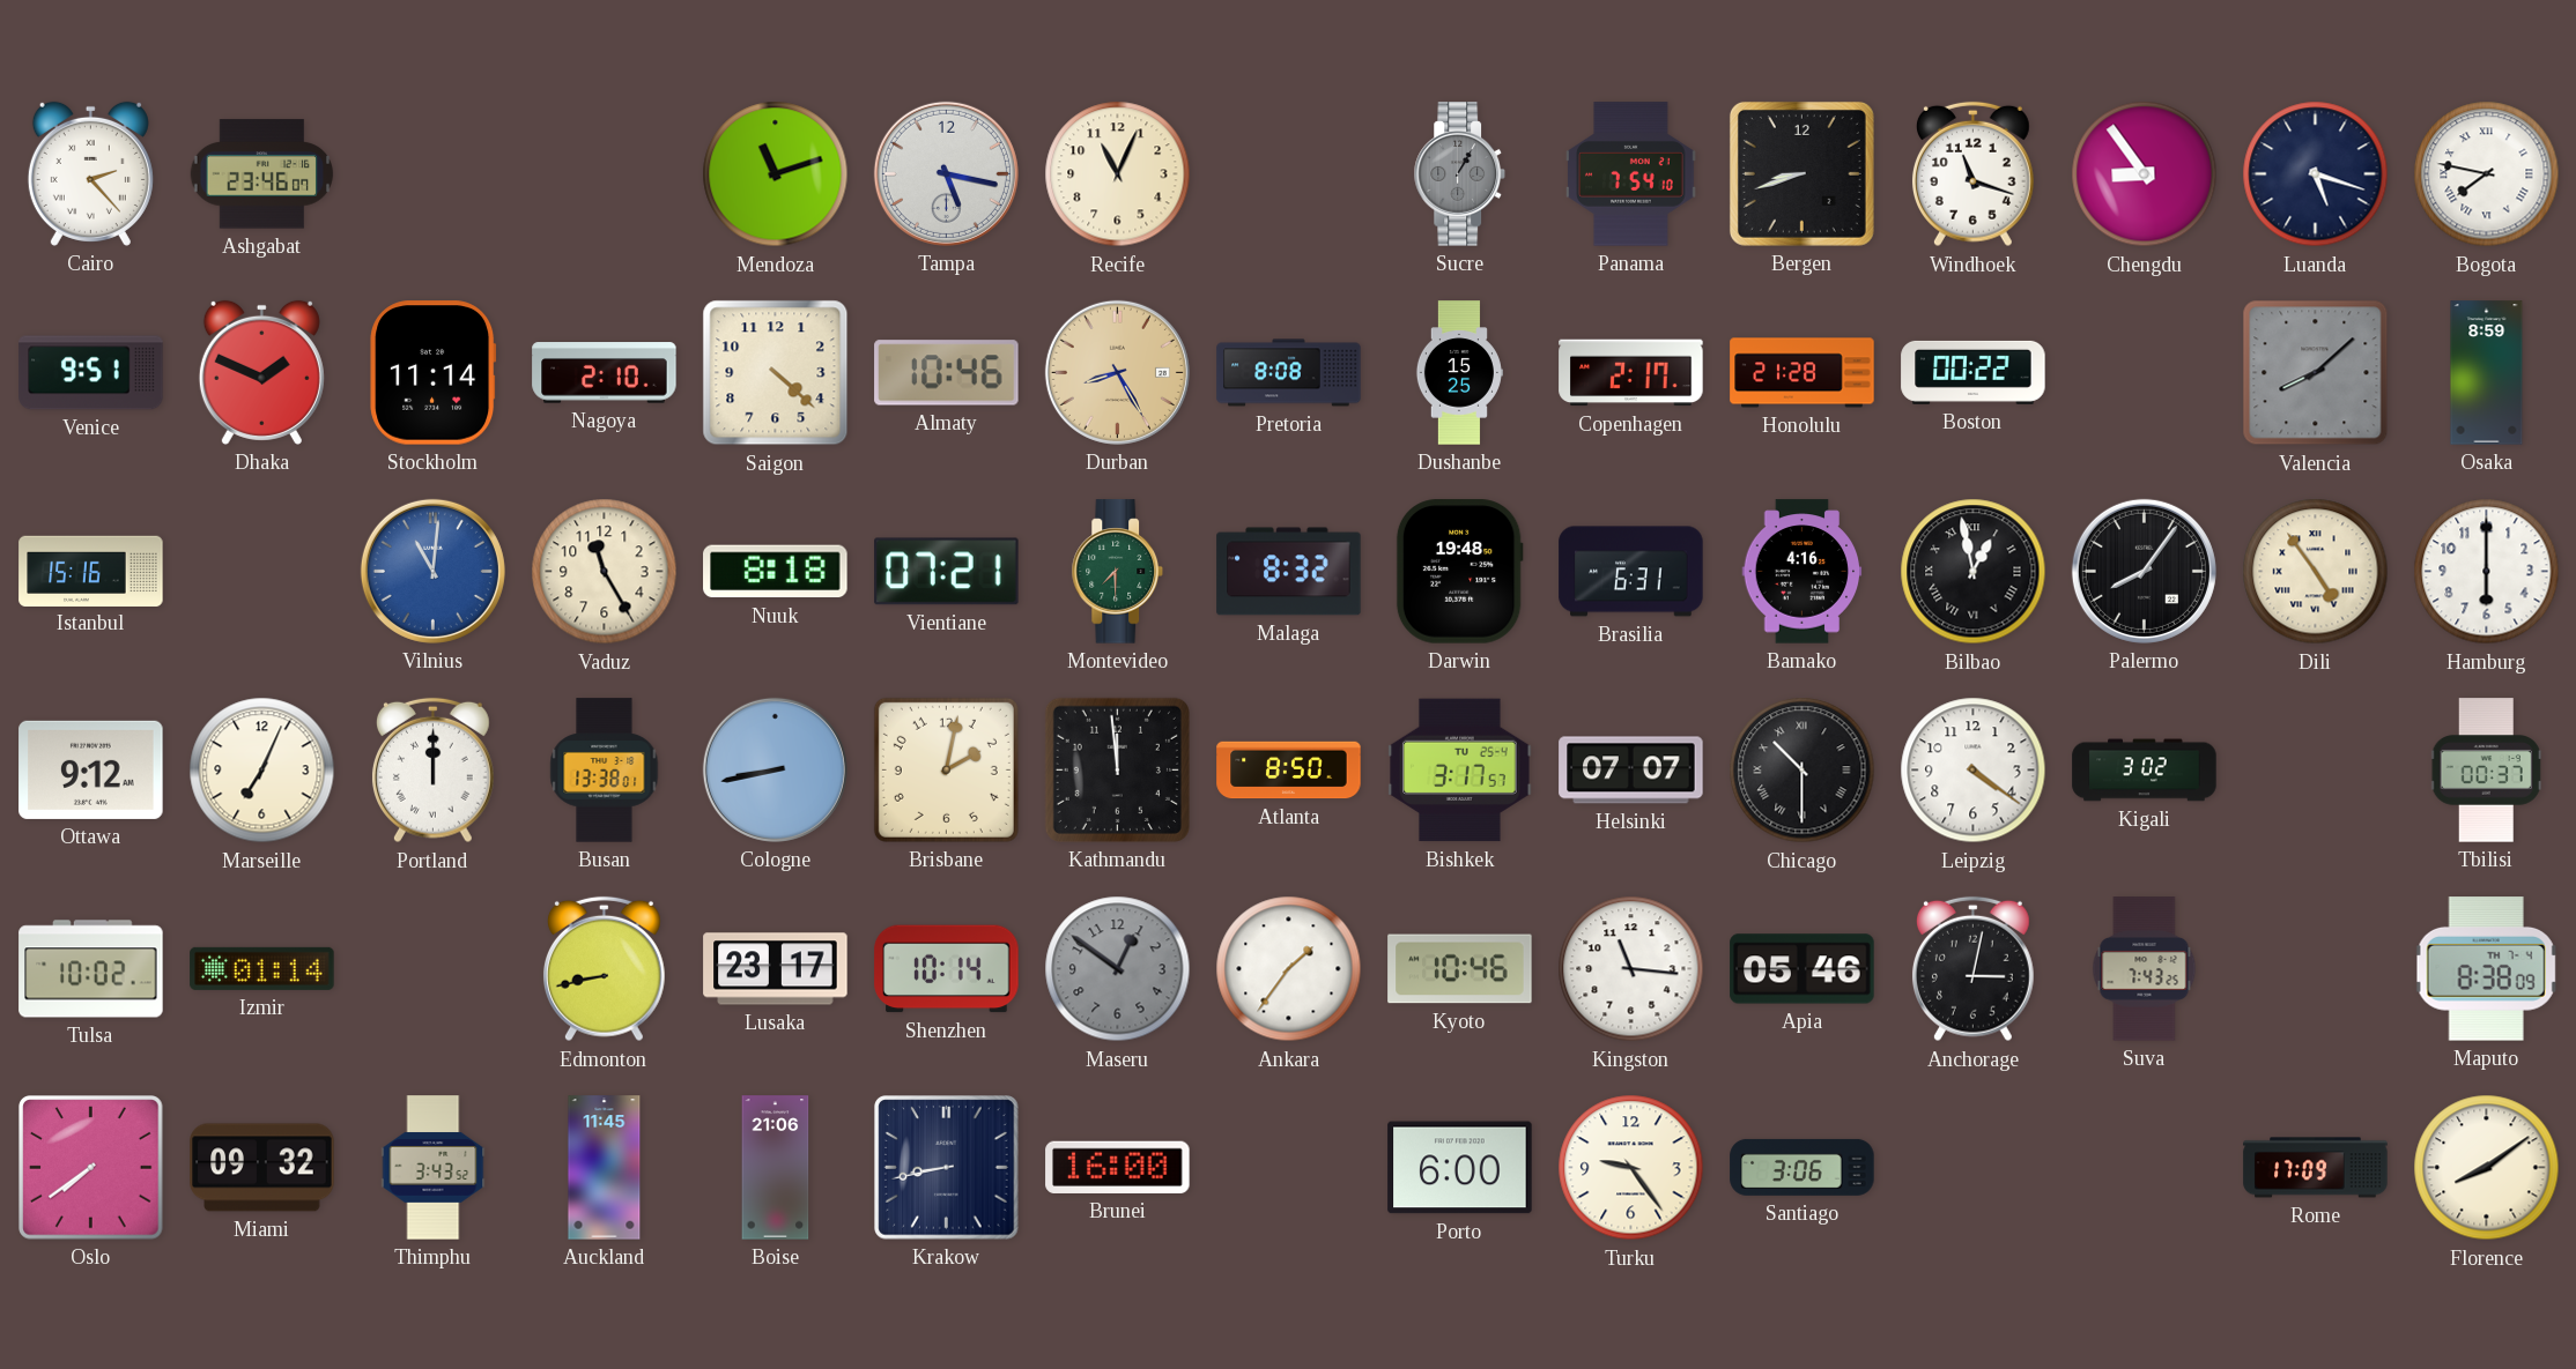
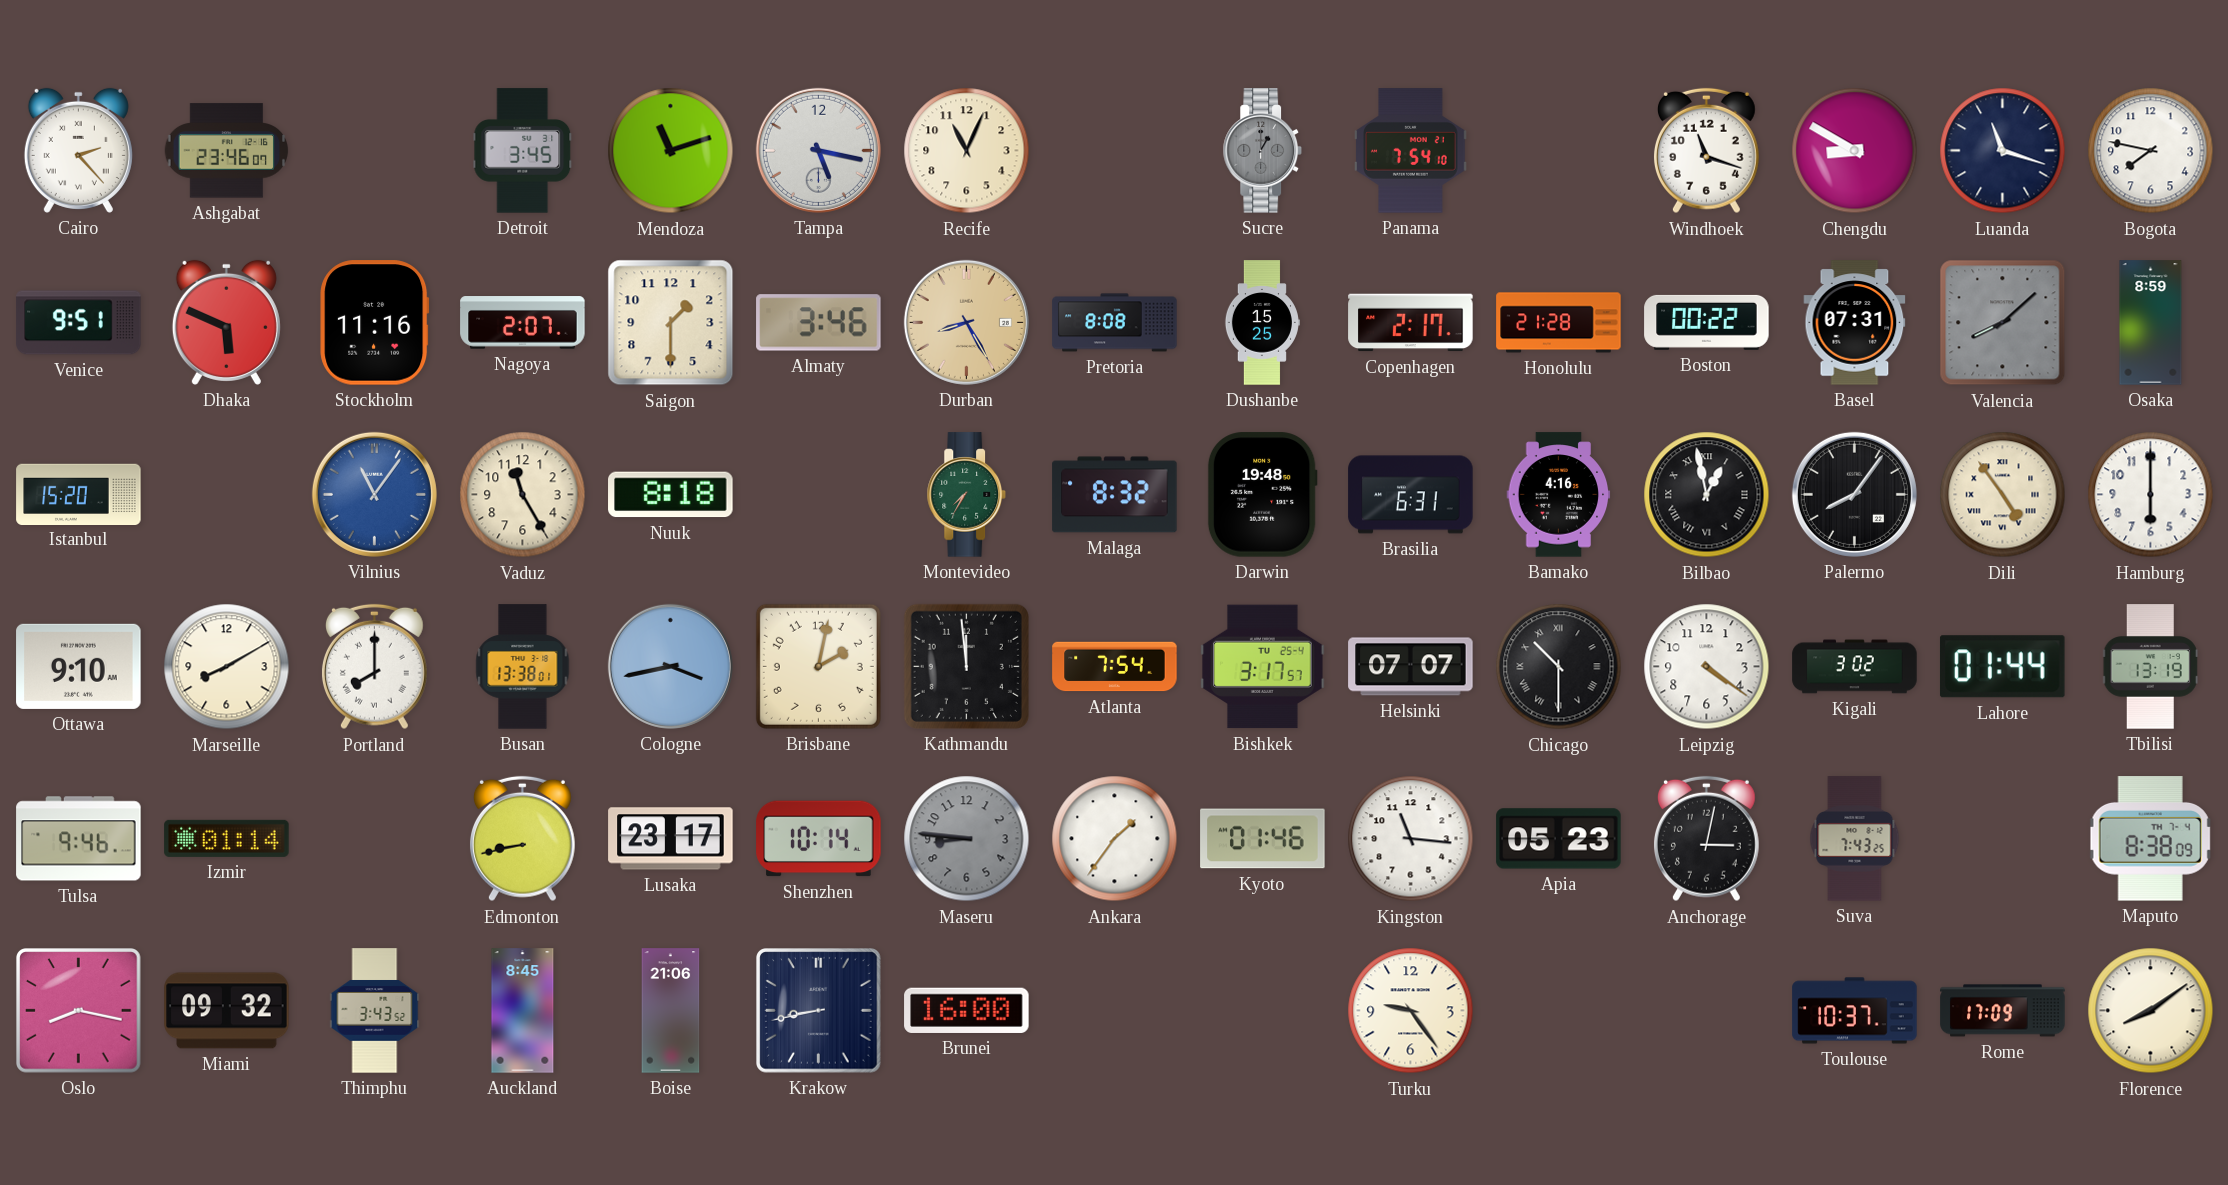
Detroit: none -> 3:45
Sucre: 1:05 -> 1:00
Bergen: 8:42 -> none
Chengdu: 8:54 -> 8:50
Luanda: 5:18 -> 11:18
Bogota numerals: Roman -> Arabic
Dhaka: 1:49 -> 5:49
Stockholm: 11:14 -> 11:16
Nagoya: 2:10 -> 2:07
Saigon: 4:22 -> 1:30
Almaty: 10:46 -> 3:46
Basel: none -> 07:31
Istanbul: 15:16 -> 15:20
Vilnius: 11:01 -> 11:06
Vientiane: 07:21 -> none
Montevideo: 7:30 -> 7:35
Ottawa: 9:12 -> 9:10
Marseille: 7:04 -> 8:10
Portland: 12:00 -> 8:00
Cologne: 8:43 -> 3:43
Atlanta: 8:50 -> 7:54
Lahore: none -> 01:44
Tbilisi: 00:37 -> 13:19
Tulsa: 10:02 -> 9:46
Maseru: 12:51 -> 8:46
Kyoto: 10:46 -> 01:46
Apia: 05:46 -> 05:23
Oslo: 7:39 -> 8:17
Auckland: 11:45 -> 8:45
Porto: 6:00 -> none
Santiago: 3:06 -> none
Toulouse: none -> 10:37
